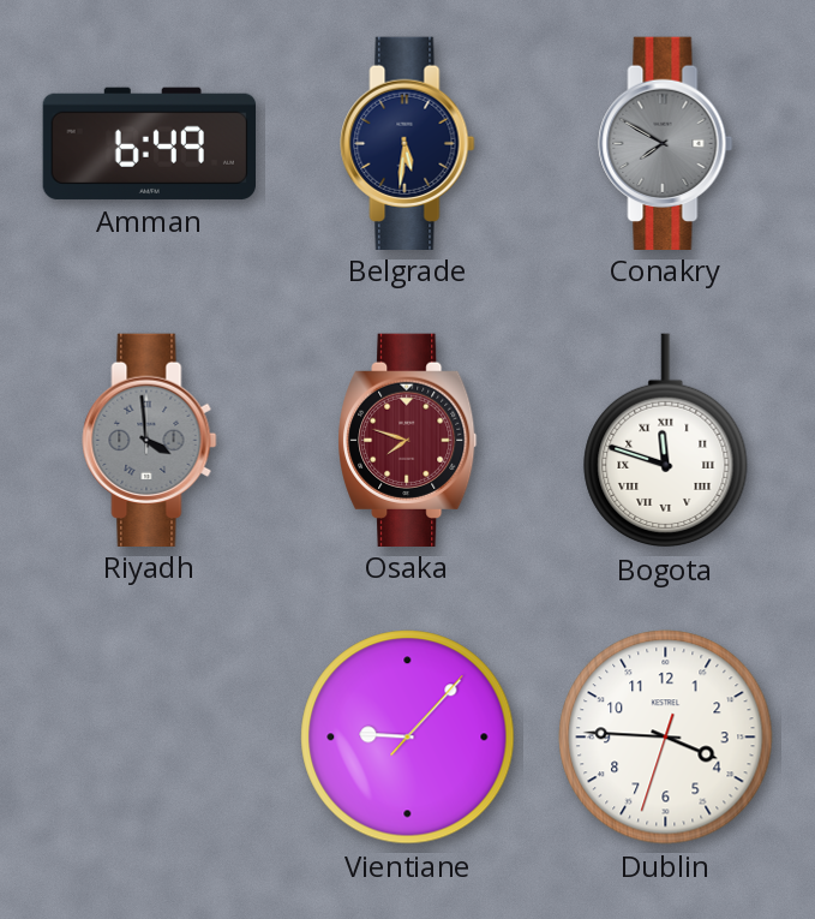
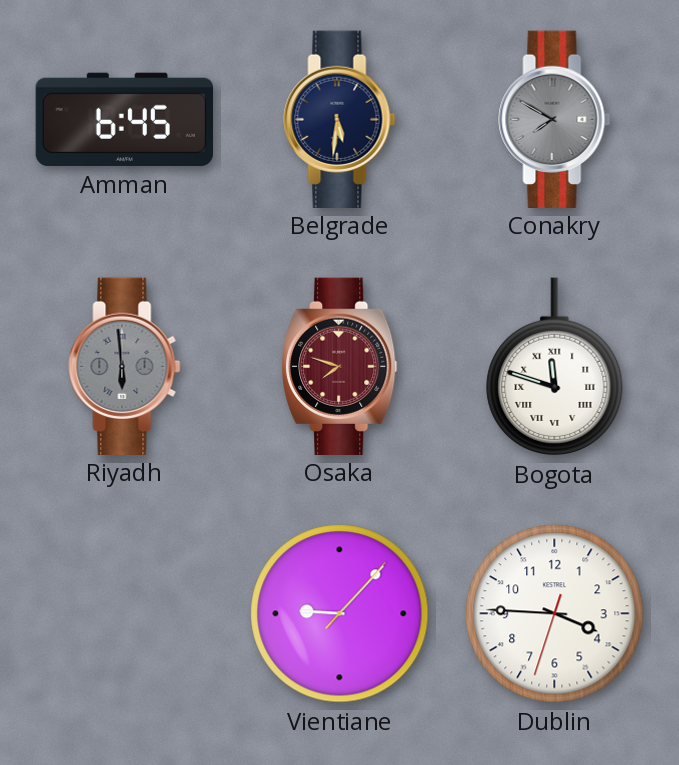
Amman: 6:49 -> 6:45
Riyadh: 3:59 -> 5:59
